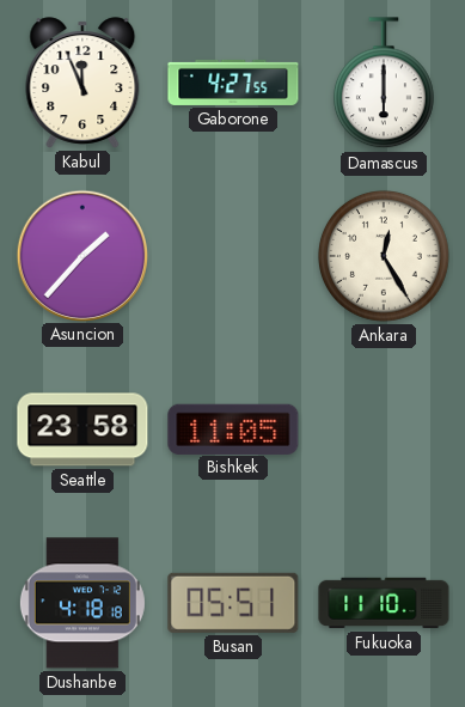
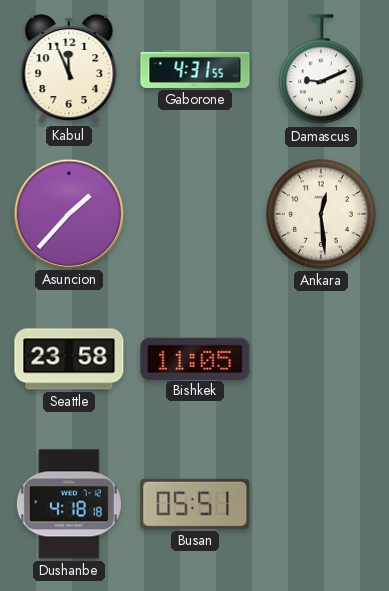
Gaborone: 4:27 -> 4:31
Damascus: 6:00 -> 9:11
Ankara: 12:25 -> 12:29
Fukuoka: 11:10 -> none
